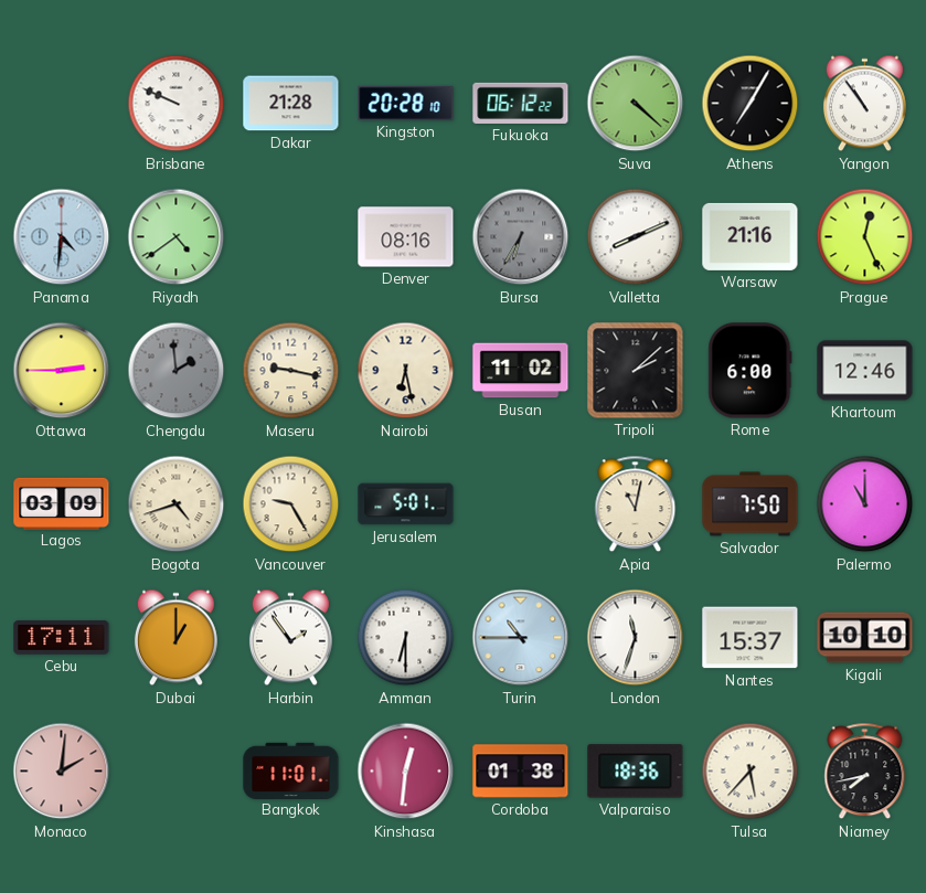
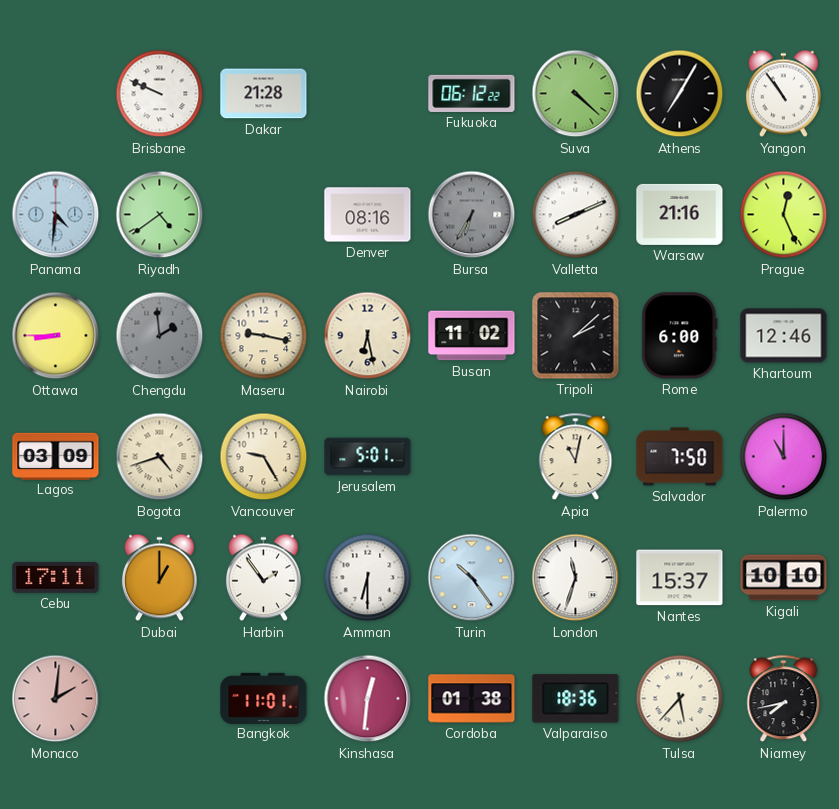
Kingston: 20:28 -> none
Ottawa: 2:45 -> 8:45
Turin: 10:45 -> 10:24
